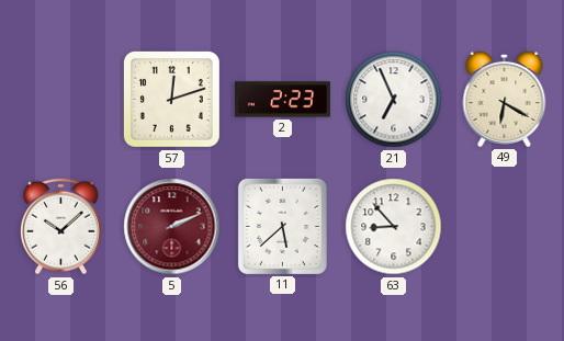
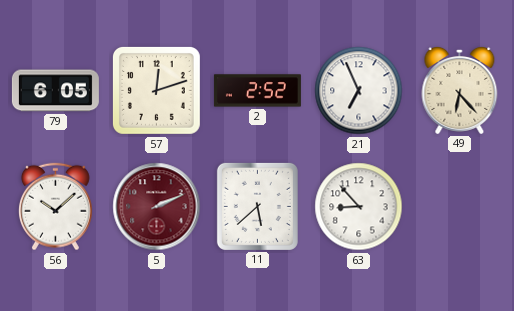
79: none -> 6:05
2: 2:23 -> 2:52
49: 6:20 -> 6:23
